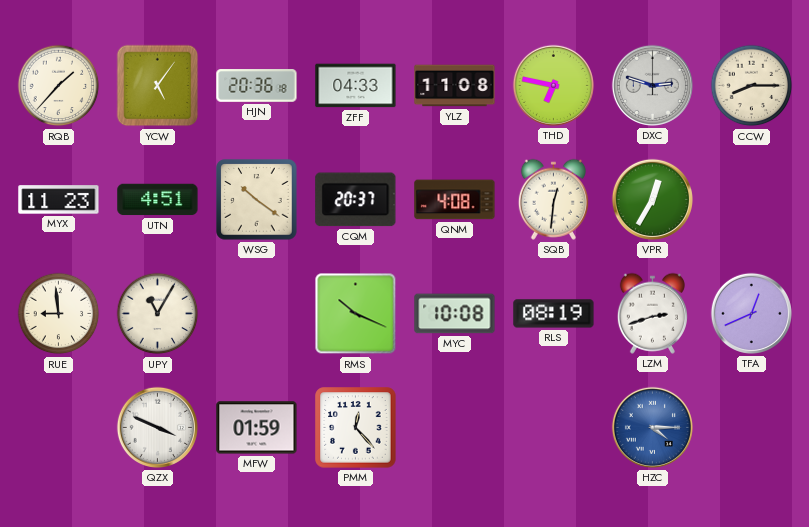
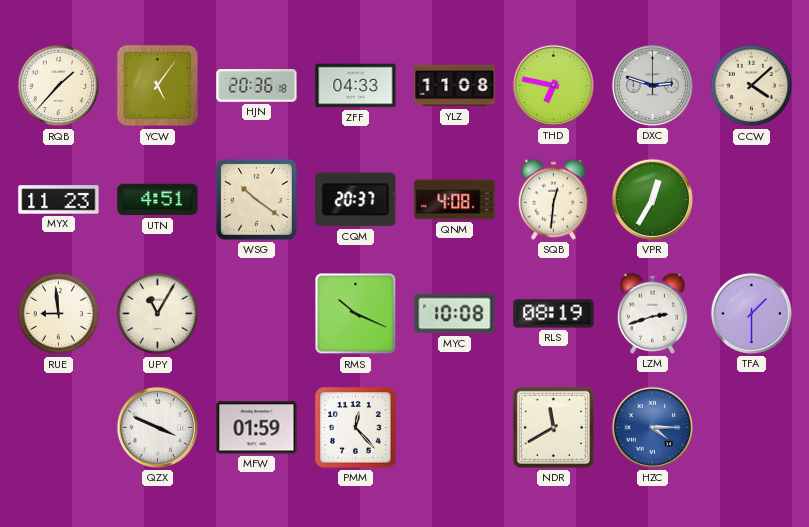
CCW: 8:15 -> 4:08
TFA: 12:41 -> 1:30
NDR: none -> 11:40
